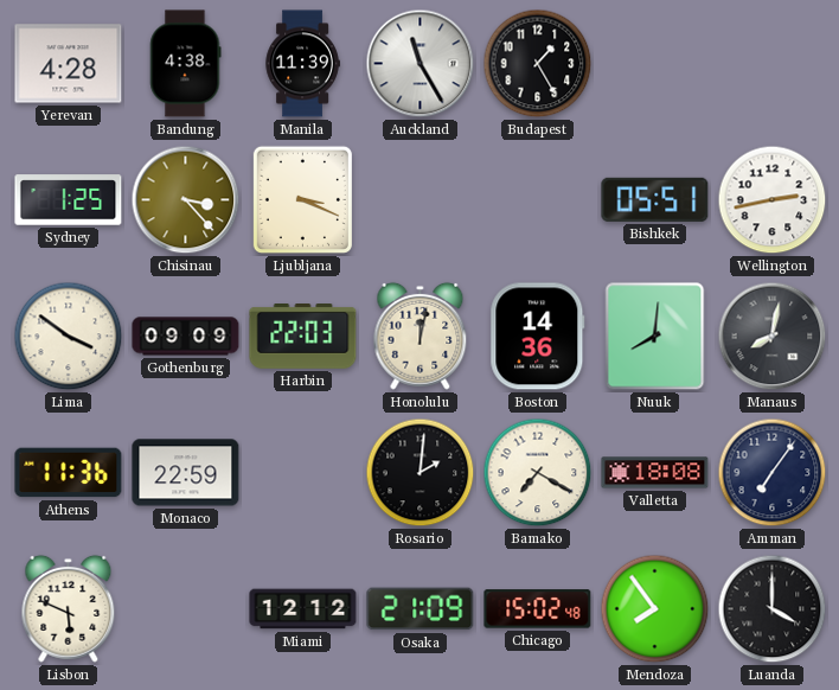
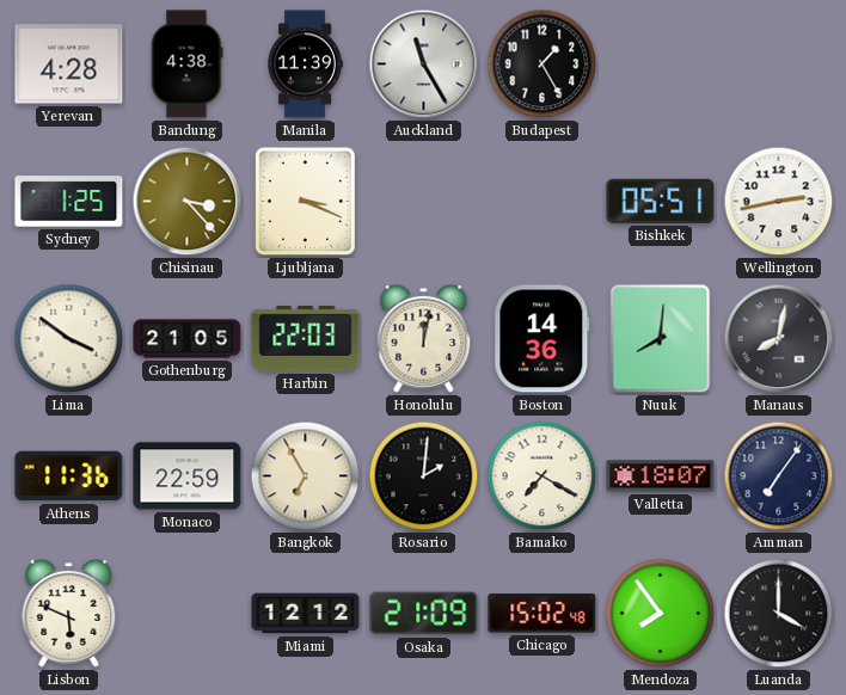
Gothenburg: 09:09 -> 21:05
Bangkok: none -> 6:55
Valletta: 18:08 -> 18:07
